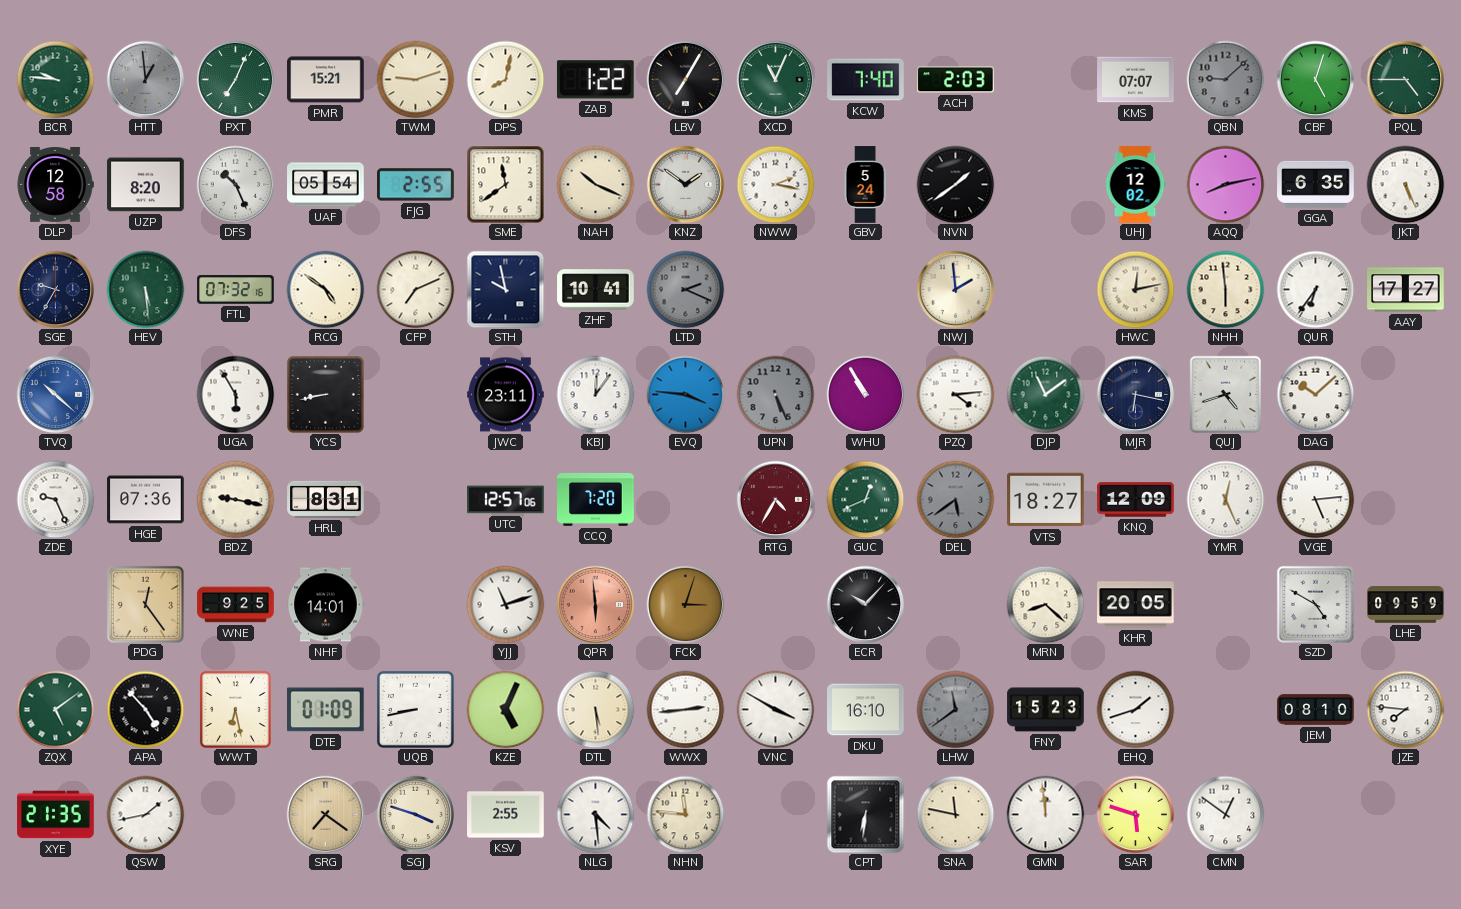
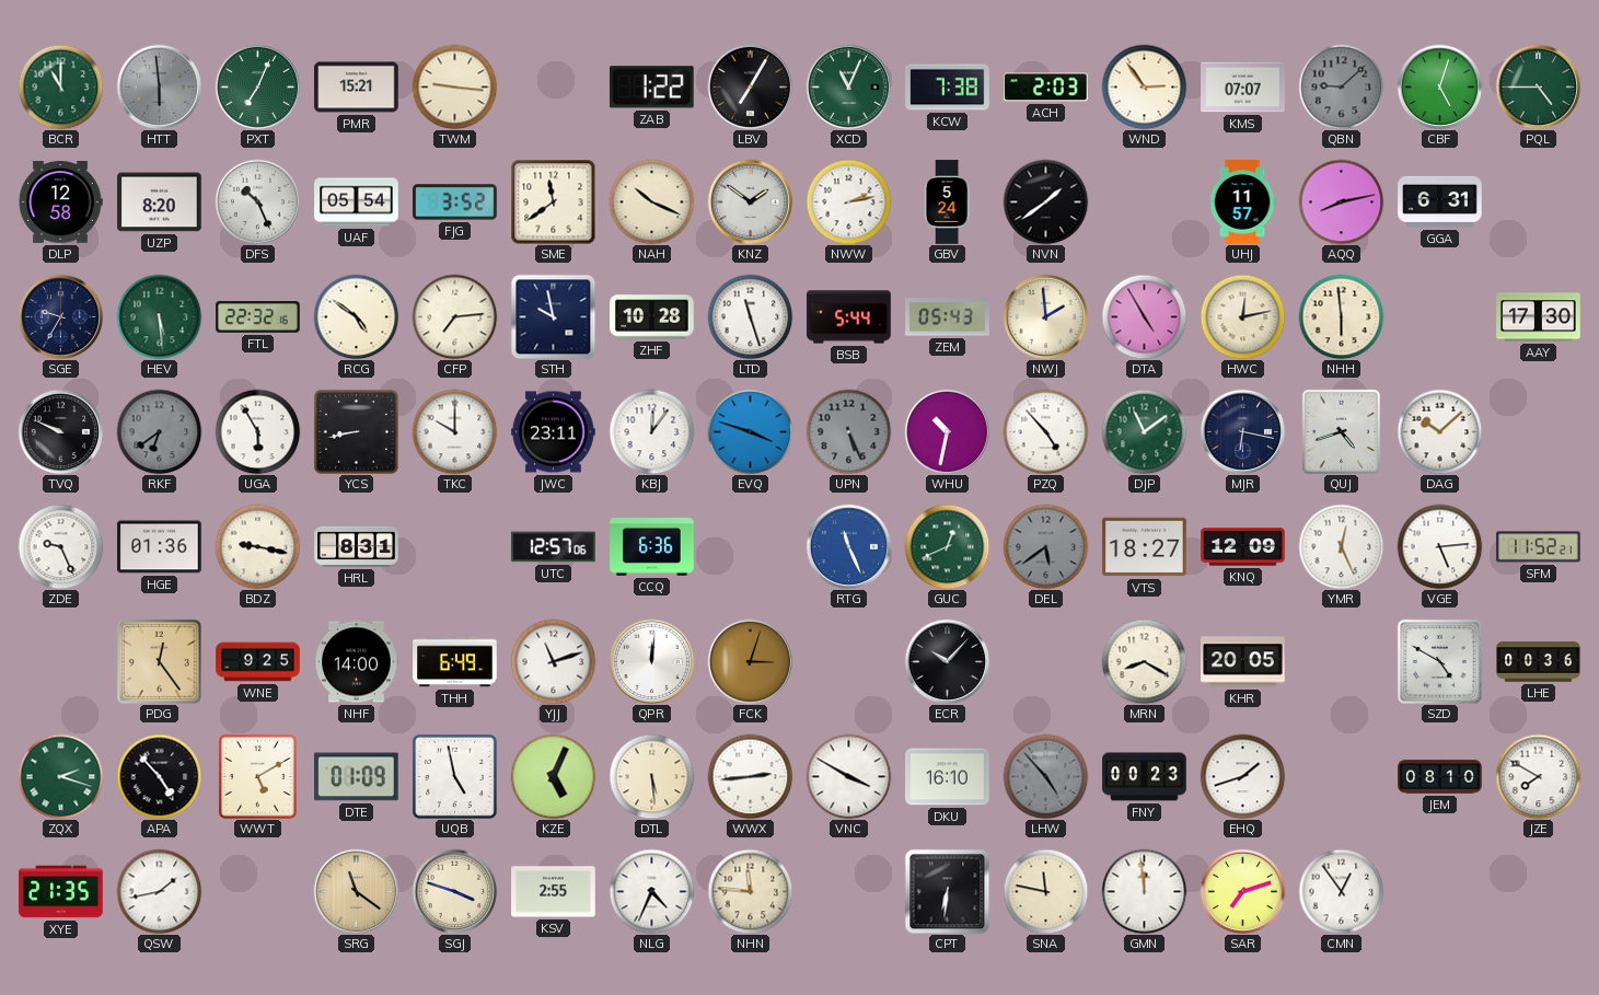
BCR: 9:46 -> 11:00
HTT: 12:59 -> 5:59
TWM: 9:12 -> 9:16
DPS: 8:02 -> none
KCW: 7:40 -> 7:38
WND: none -> 2:54
FJG: 2:55 -> 3:52
NWW: 2:17 -> 2:13
UHJ: 12:02 -> 11:57
GGA: 6:35 -> 6:31
JKT: 5:26 -> none
FTL: 07:32 -> 22:32
CFP: 7:11 -> 7:14
ZHF: 10:41 -> 10:28
LTD: 2:19 -> 11:27
LTD dial: grey -> white
BSB: none -> 5:44
ZEM: none -> 05:43
DTA: none -> 4:55
QUR: 6:36 -> none
AAY: 17:27 -> 17:30
TVQ: 10:22 -> 9:49
TVQ dial: blue -> black
RKF: none -> 6:39
TKC: none -> 10:00
EVQ: 3:46 -> 3:48
WHU: 10:55 -> 10:32
PZQ: 4:14 -> 4:53
HGE: 07:36 -> 01:36
CCQ: 7:20 -> 6:36
RTG: 4:35 -> 11:26
RTG dial: burgundy -> blue
SFM: none -> 11:52
NHF: 14:01 -> 14:00
THH: none -> 6:49
QPR: 5:59 -> 12:01
QPR dial: salmon -> white
MRN: 8:22 -> 8:20
LHE: 09:59 -> 00:36
ZQX: 5:09 -> 2:18
WWT: 6:28 -> 5:10
UQB: 8:43 -> 4:58
LHW: 11:39 -> 4:53
FNY: 15:23 -> 00:23
JZE: 7:46 -> 7:50
SRG: 7:21 -> 11:21
NLG: 4:29 -> 4:34
SAR: 5:48 -> 7:12
CMN: 12:51 -> 12:54
